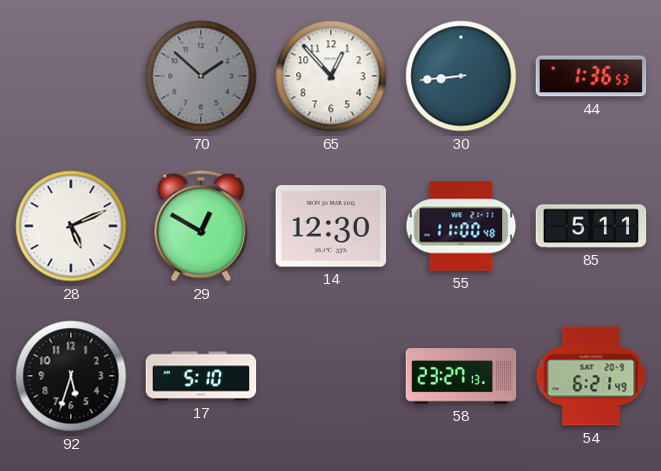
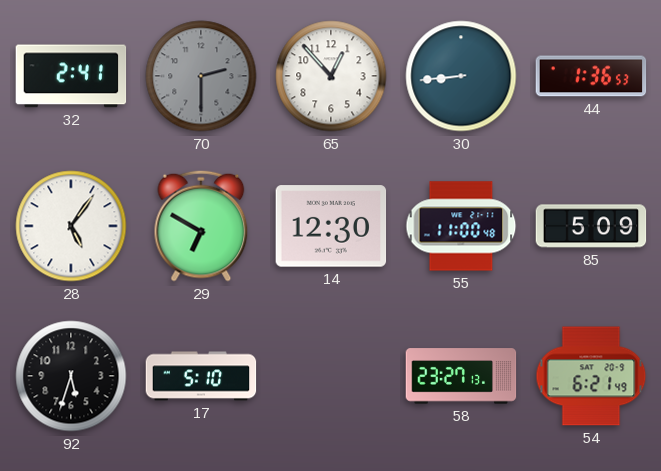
32: none -> 2:41
70: 1:52 -> 2:30
28: 5:11 -> 5:06
29: 12:50 -> 6:50
85: 5:11 -> 5:09
